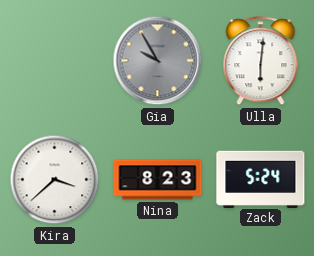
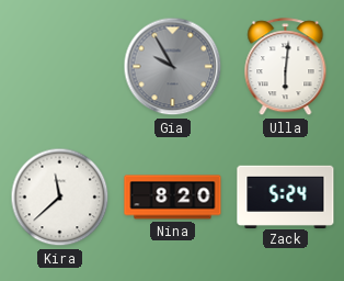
Kira: 3:38 -> 11:38
Nina: 8:23 -> 8:20
